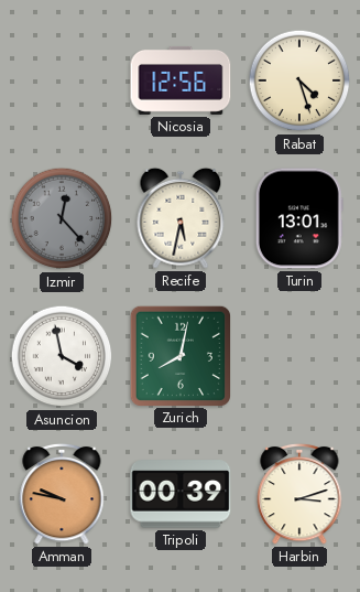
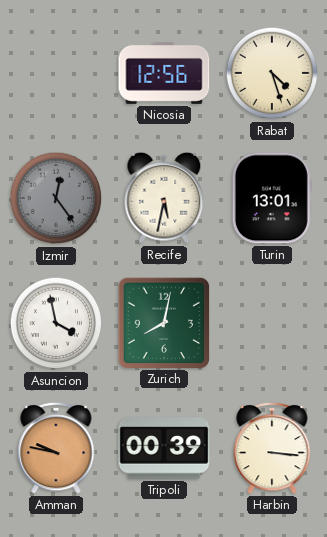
Izmir: 12:23 -> 12:24
Harbin: 3:12 -> 3:16
